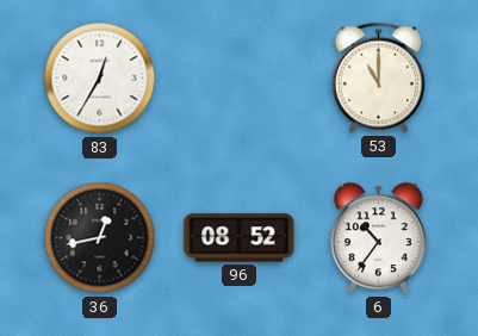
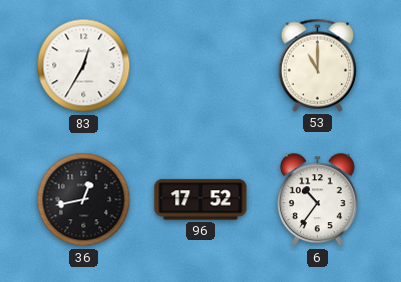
96: 08:52 -> 17:52
